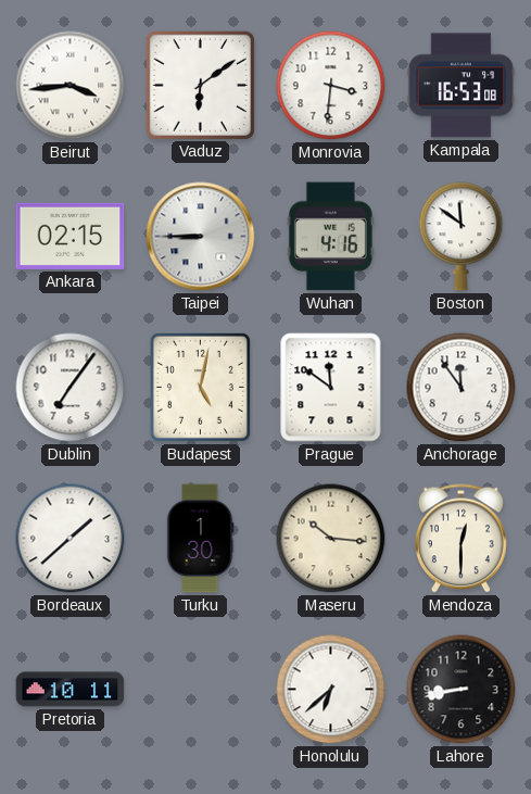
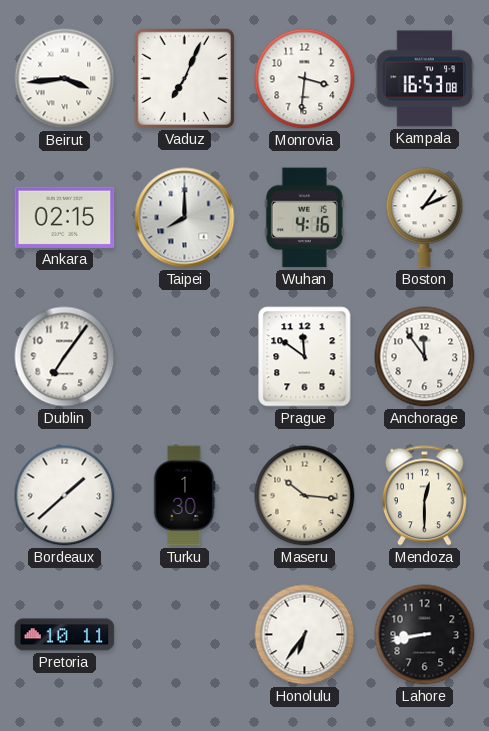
Vaduz: 6:09 -> 7:04
Taipei: 8:45 -> 8:00
Boston: 11:51 -> 1:11
Budapest: 5:02 -> none
Honolulu: 6:38 -> 6:36
